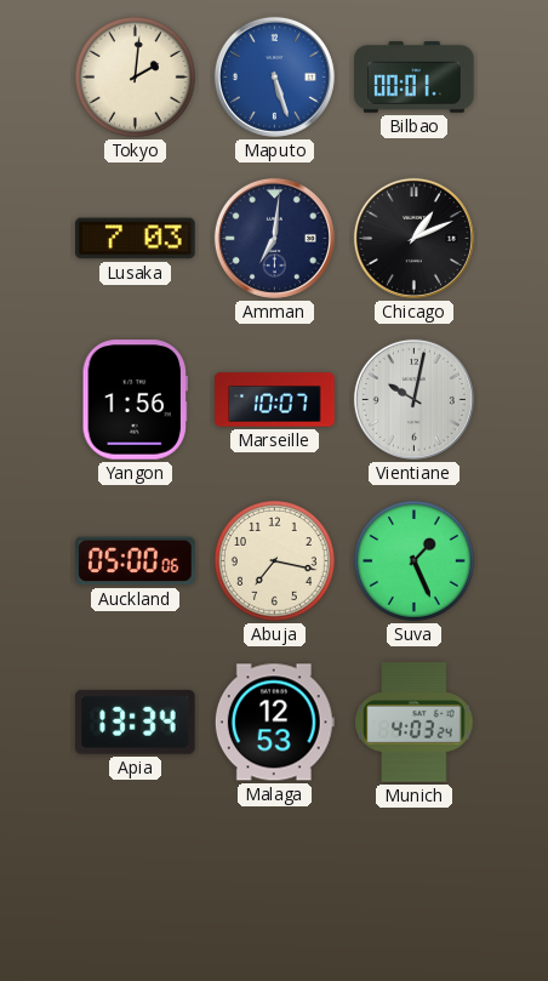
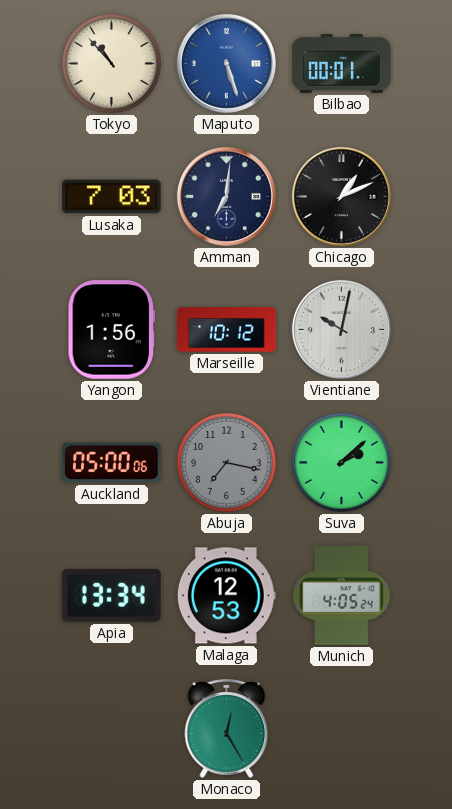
Tokyo: 2:01 -> 10:53
Marseille: 10:07 -> 10:12
Abuja dial: cream -> grey
Suva: 1:26 -> 2:08
Munich: 4:03 -> 4:05
Monaco: none -> 12:25
